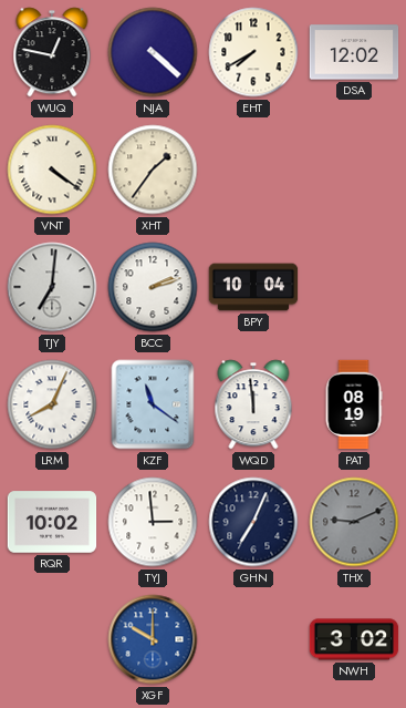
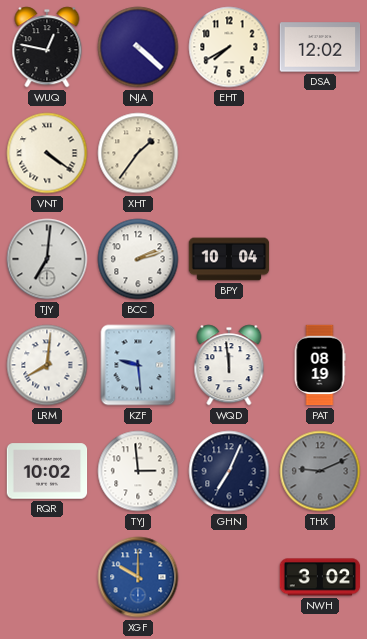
LRM: 8:04 -> 8:01
KZF: 11:21 -> 9:29
